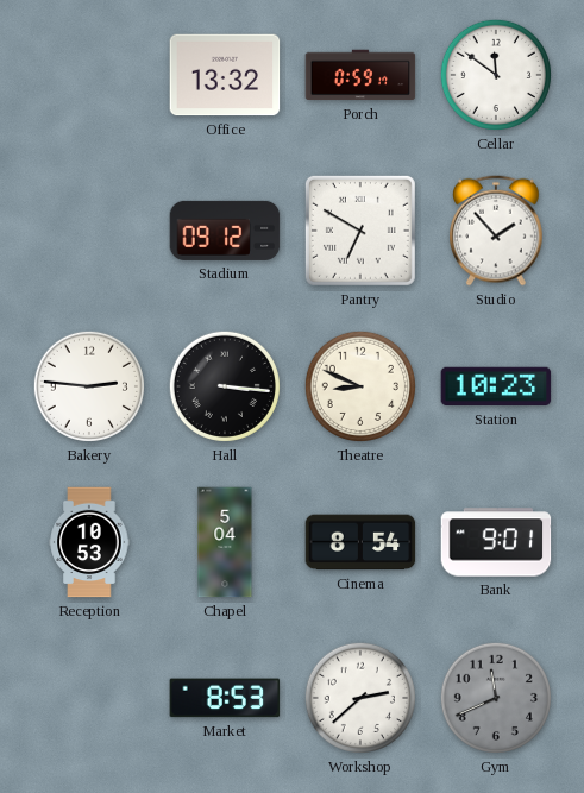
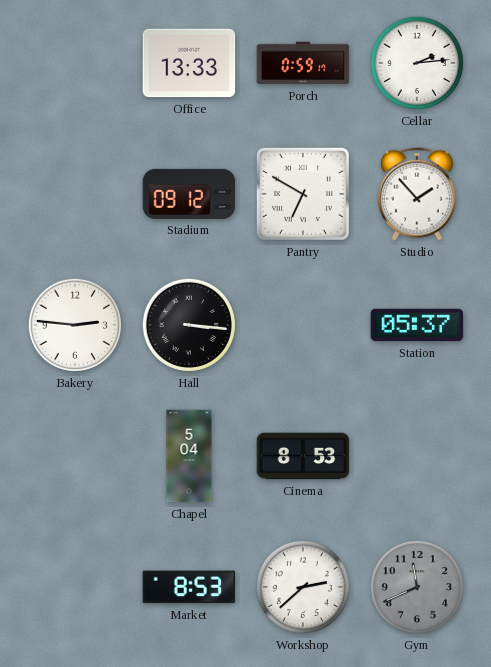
Office: 13:32 -> 13:33
Cellar: 11:51 -> 2:14
Theatre: 8:49 -> none
Station: 10:23 -> 05:37
Reception: 10:53 -> none
Cinema: 8:54 -> 8:53
Bank: 9:01 -> none
